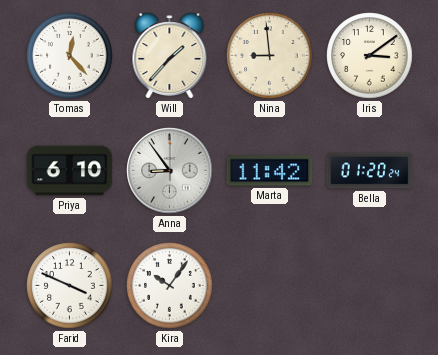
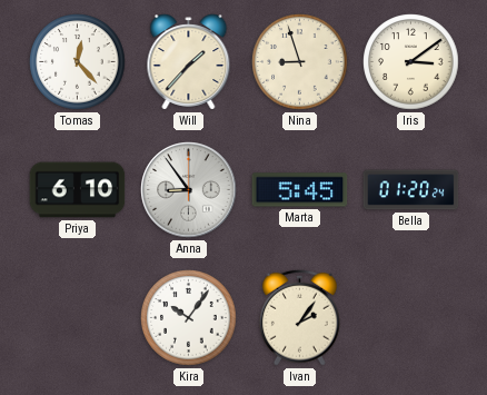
Nina: 8:59 -> 8:57
Marta: 11:42 -> 5:45
Farid: 3:49 -> none
Ivan: none -> 2:06
